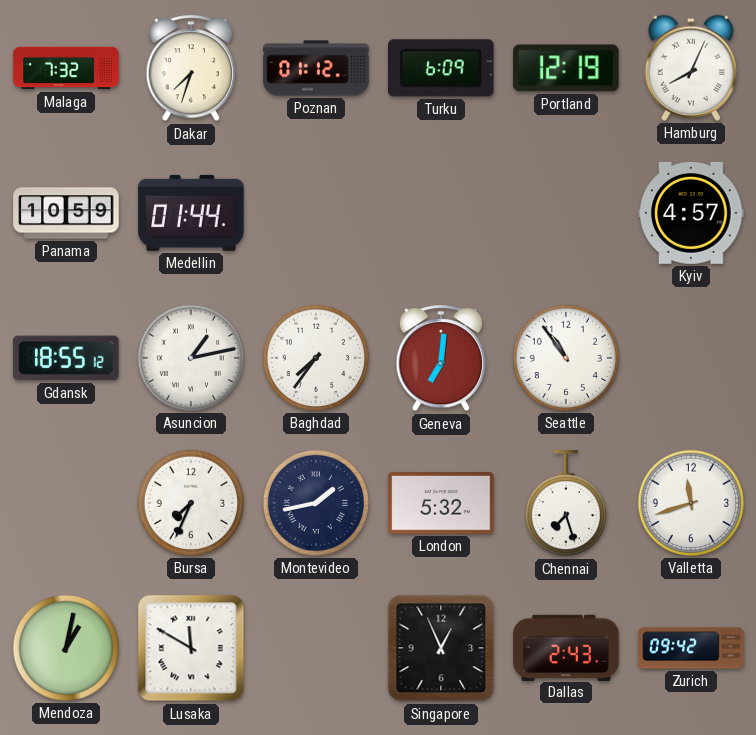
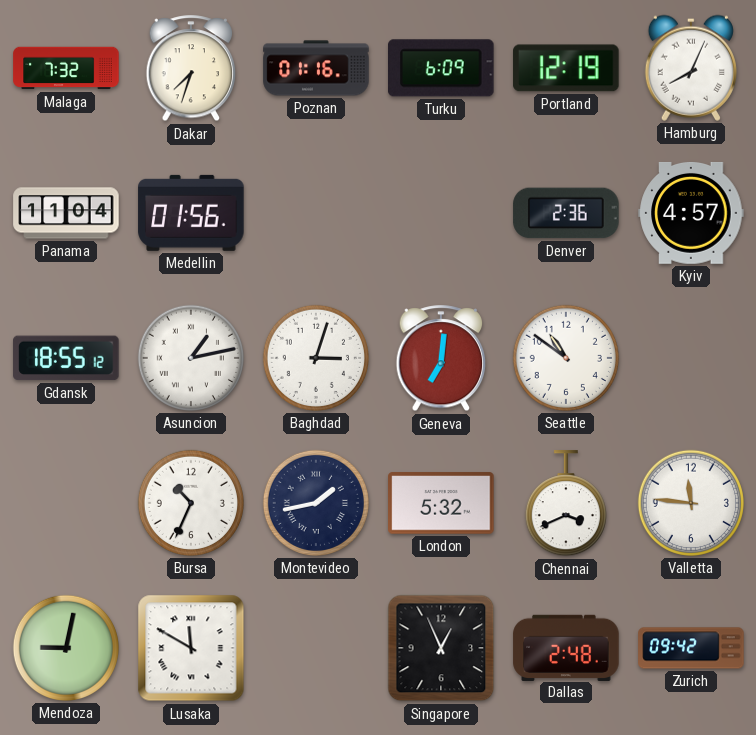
Poznan: 01:12 -> 01:16
Panama: 10:59 -> 11:04
Medellin: 01:44 -> 01:56
Denver: none -> 2:36
Baghdad: 7:36 -> 3:03
Seattle: 10:54 -> 10:51
Bursa: 7:34 -> 10:34
Chennai: 7:27 -> 3:41
Valletta: 11:42 -> 11:46
Mendoza: 1:02 -> 9:02
Dallas: 2:43 -> 2:48
